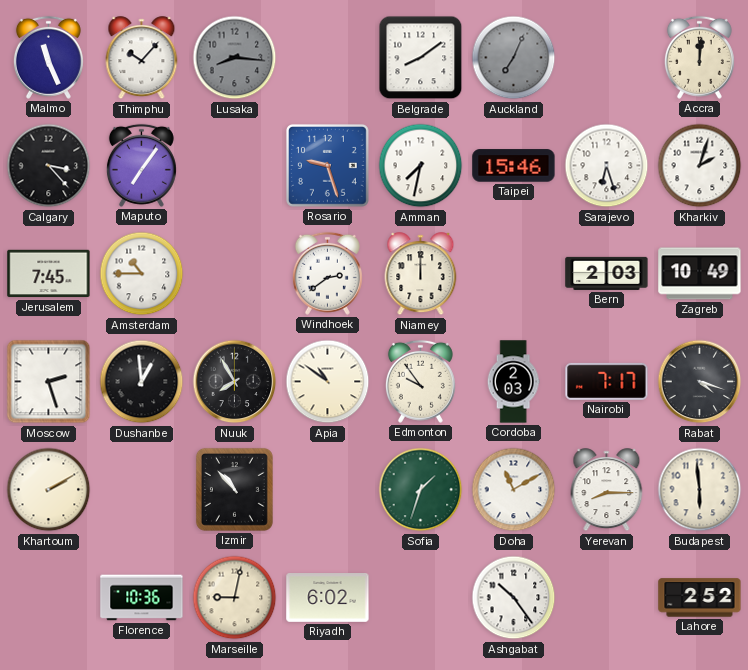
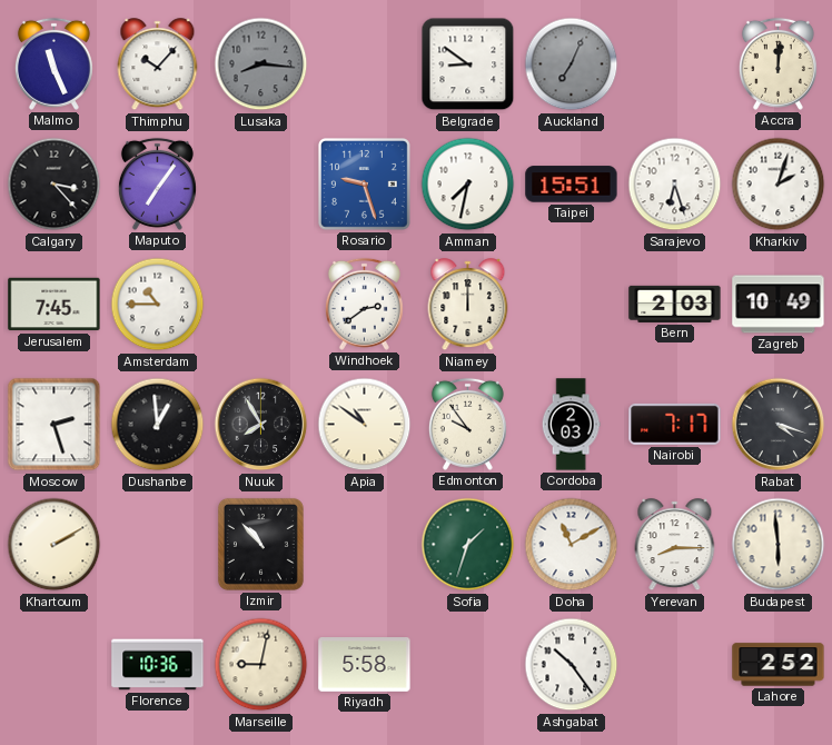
Belgrade: 8:09 -> 8:51
Taipei: 15:46 -> 15:51
Riyadh: 6:02 -> 5:58
